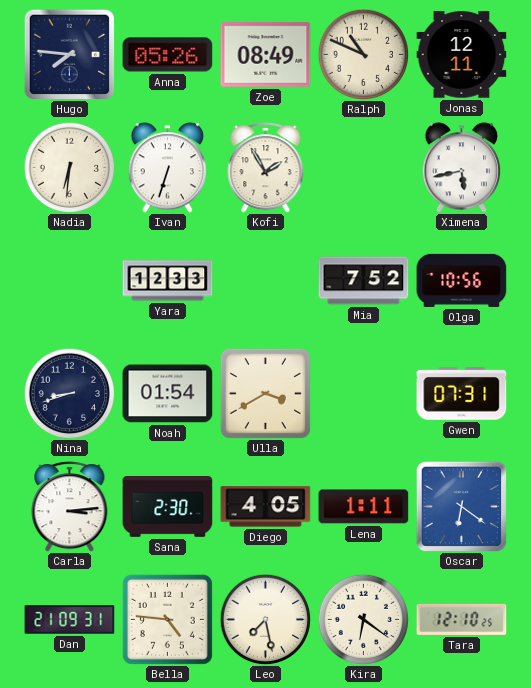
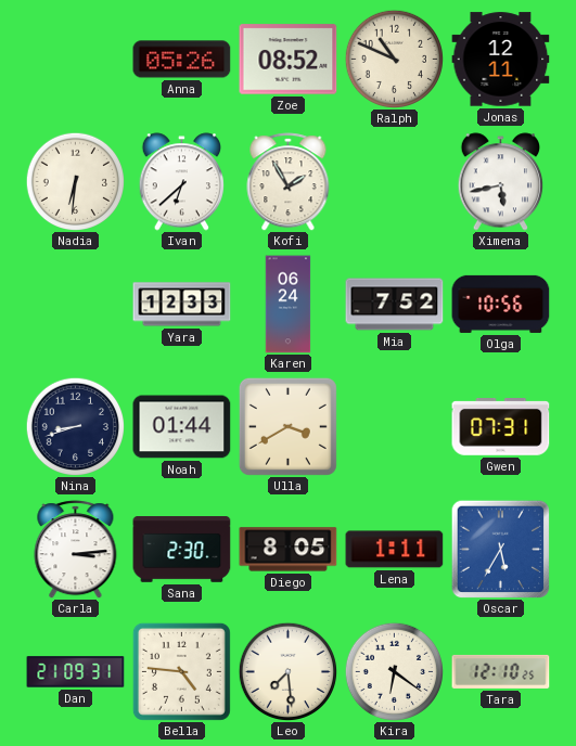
Hugo: 7:46 -> none
Zoe: 08:49 -> 08:52
Ivan: 6:33 -> 6:38
Karen: none -> 06:24
Noah: 01:54 -> 01:44
Diego: 4:05 -> 8:05
Oscar: 6:21 -> 5:35
Leo: 7:28 -> 7:29
